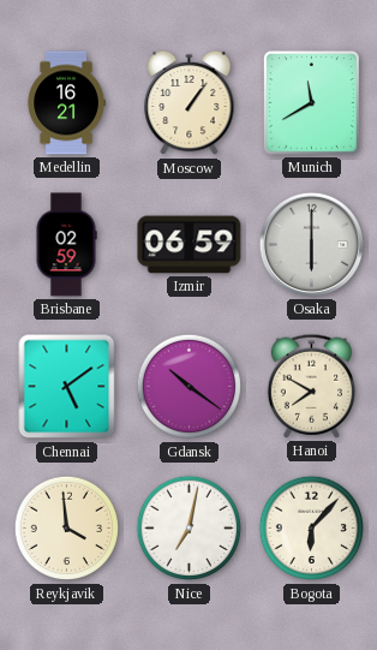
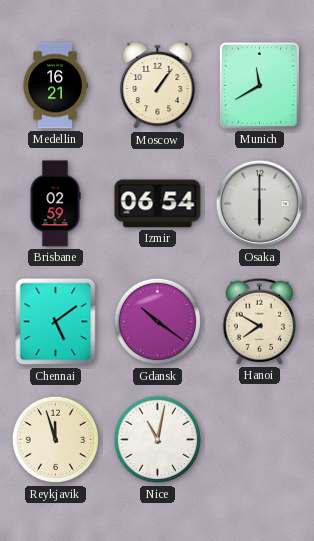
Izmir: 06:59 -> 06:54
Reykjavik: 3:59 -> 11:57
Nice: 7:02 -> 11:02
Bogota: 6:07 -> none
